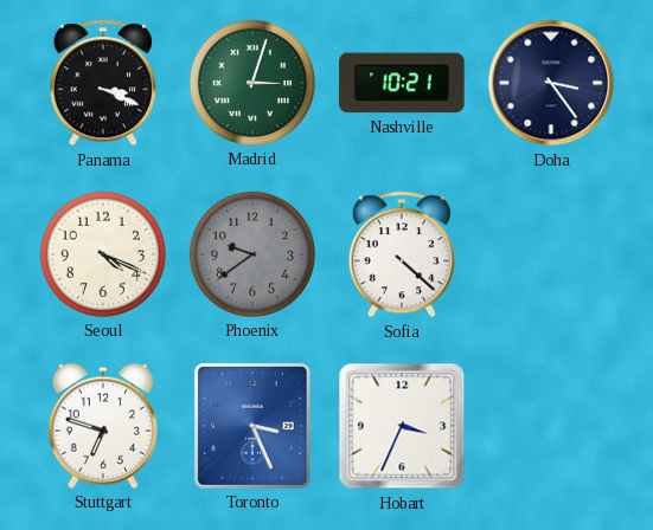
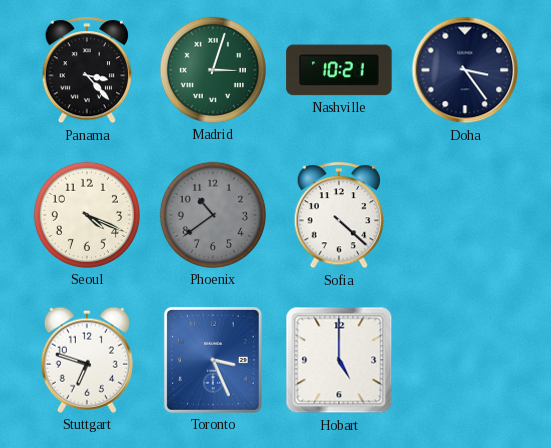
Panama: 3:19 -> 3:23
Phoenix: 9:39 -> 10:39
Hobart: 3:34 -> 5:00
